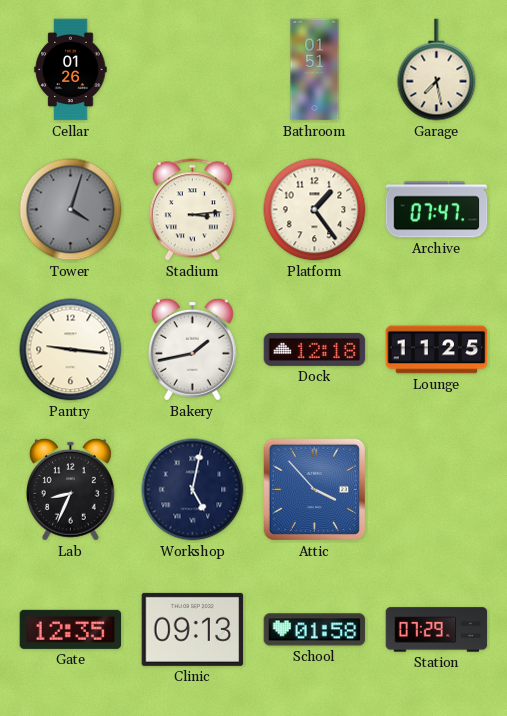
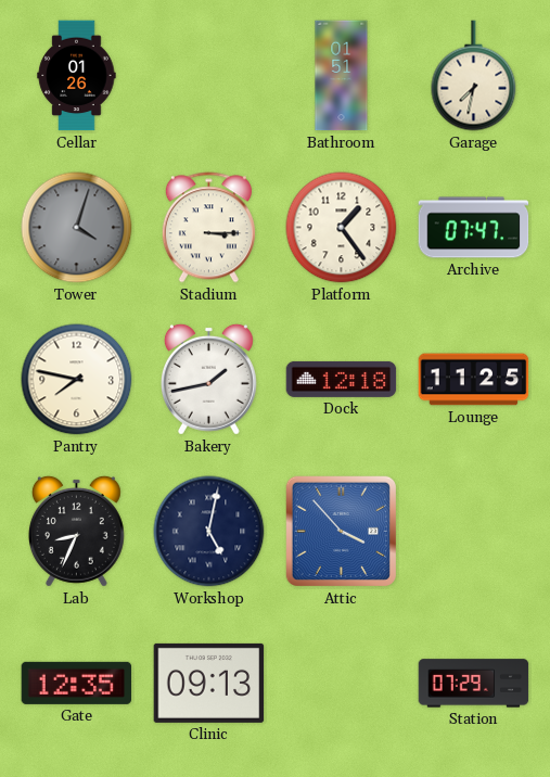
Garage: 7:28 -> 7:32
Stadium: 3:14 -> 3:15
Pantry: 9:16 -> 7:47
School: 01:58 -> none
